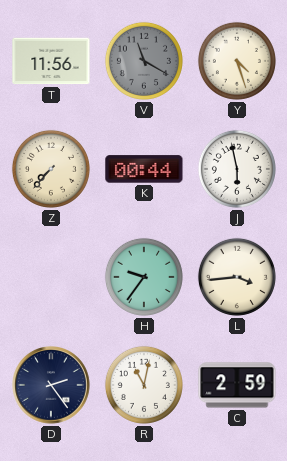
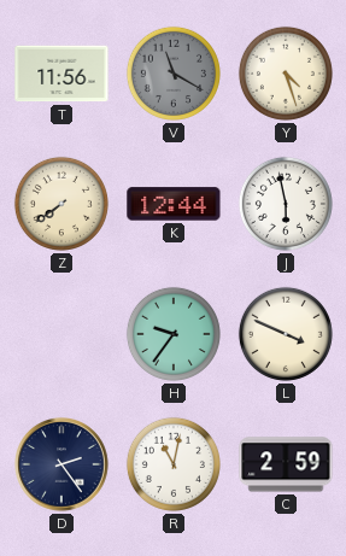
Z: 7:37 -> 7:39
K: 00:44 -> 12:44
L: 3:44 -> 3:49
